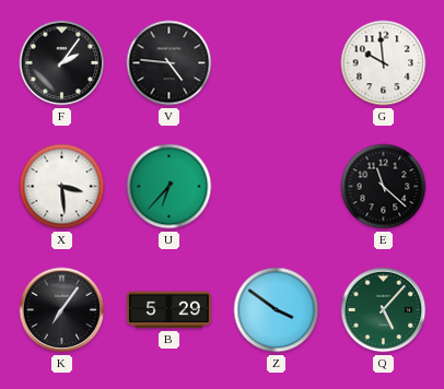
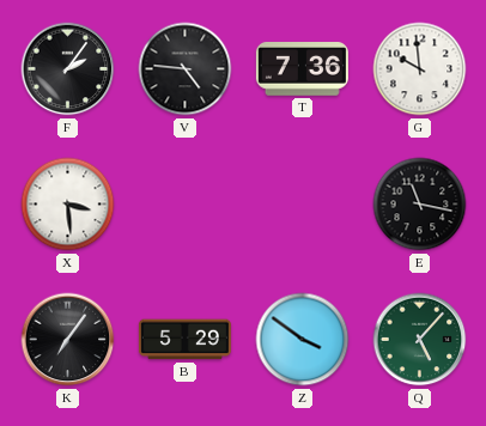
T: none -> 7:36
U: 6:37 -> none
E: 11:22 -> 11:17
